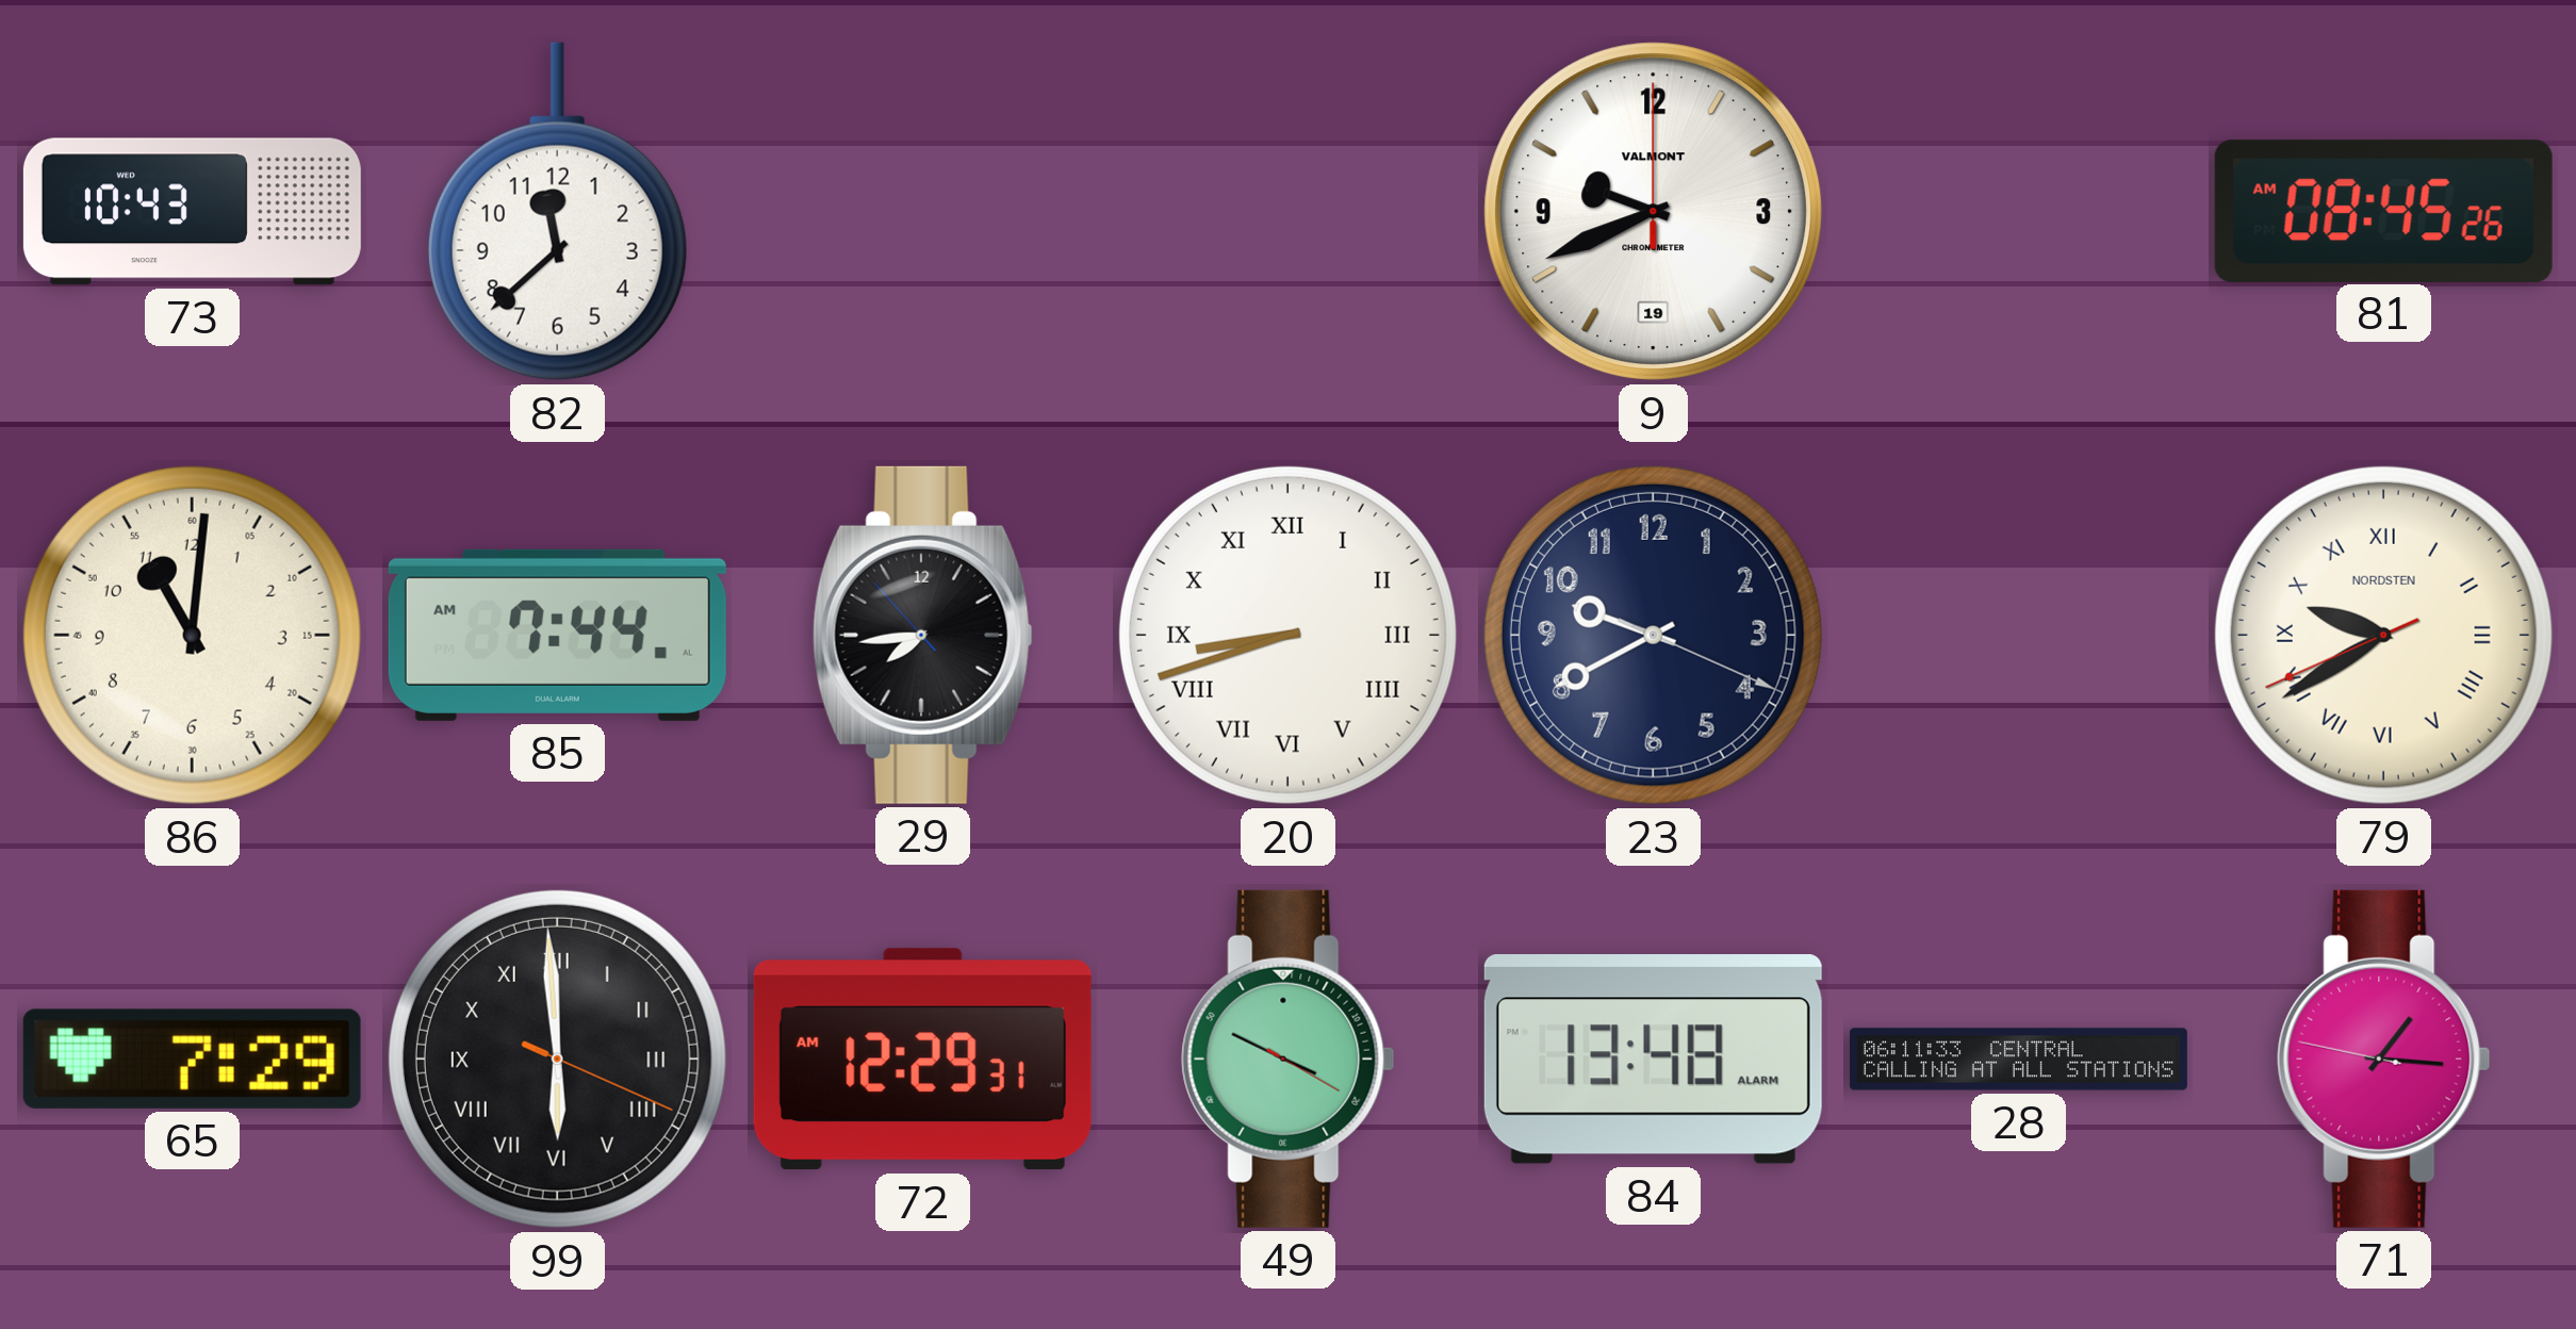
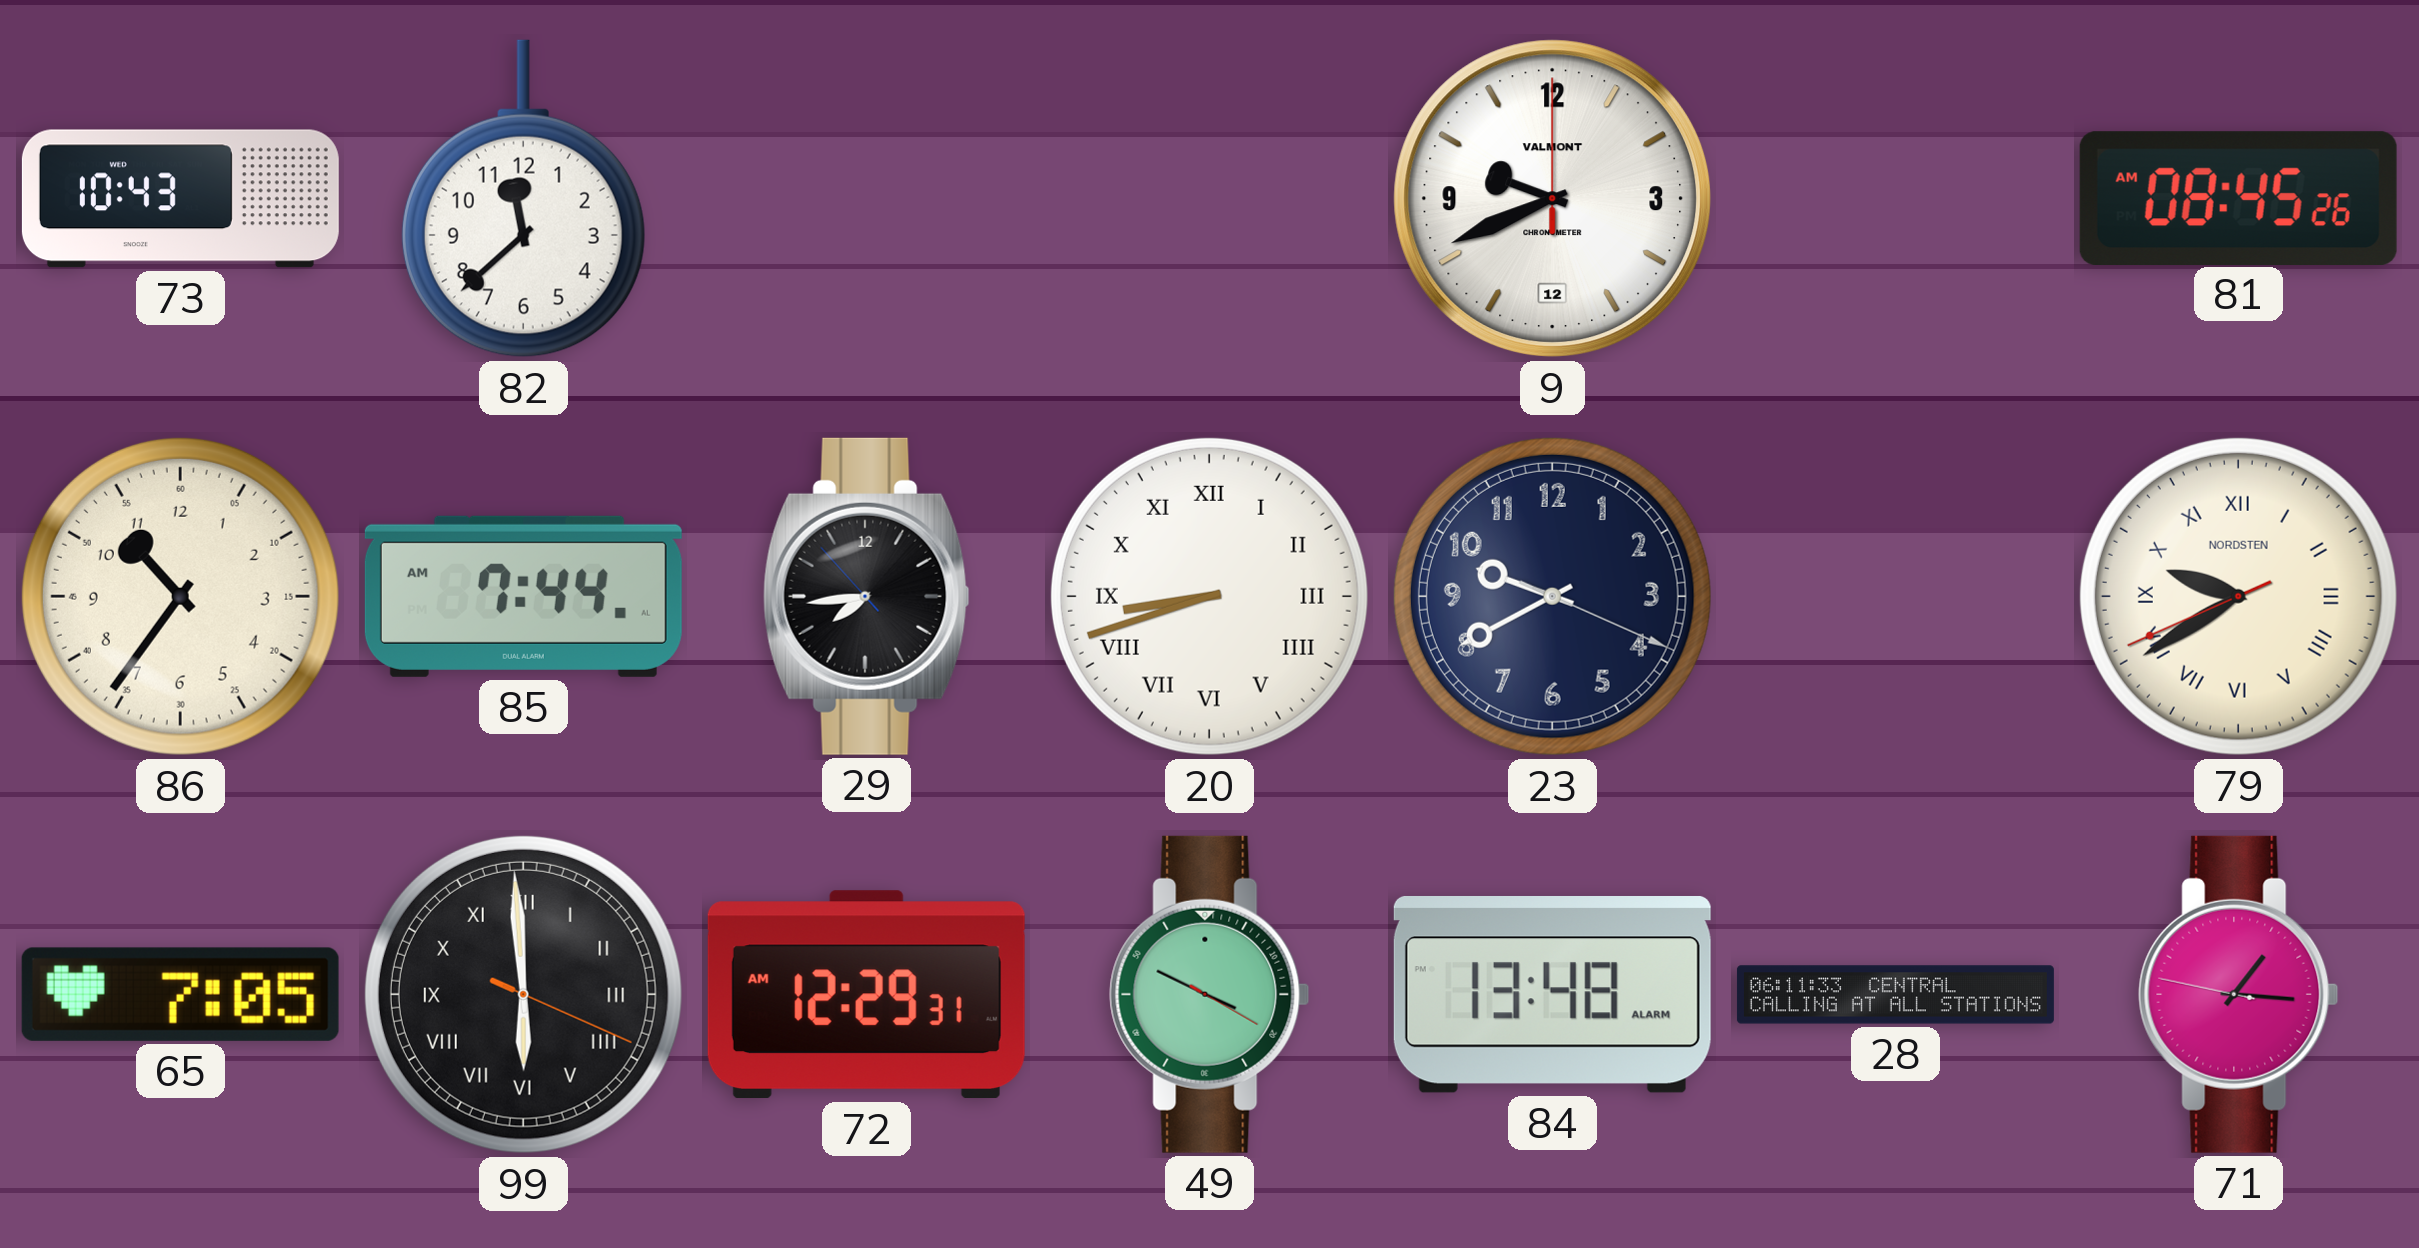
9 date: 19 -> 12
86: 11:01 -> 10:36
65: 7:29 -> 7:05
